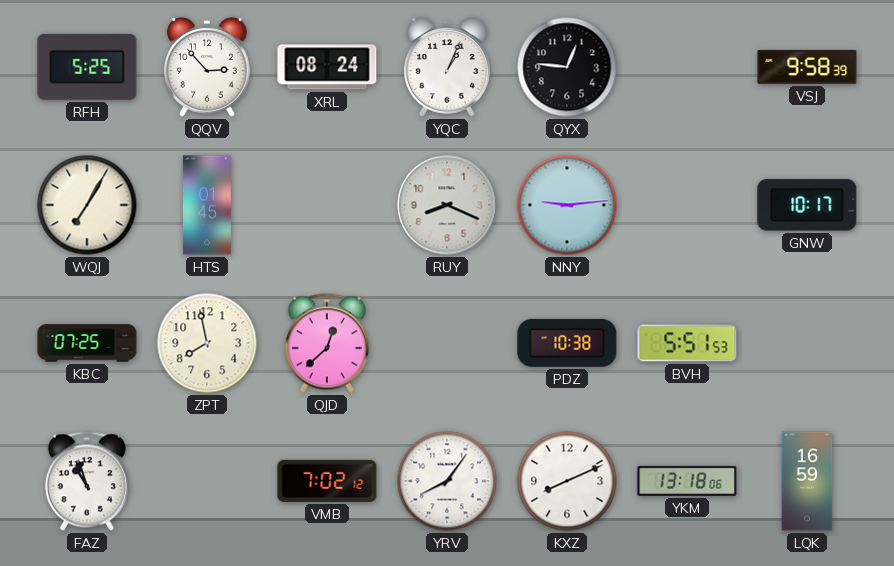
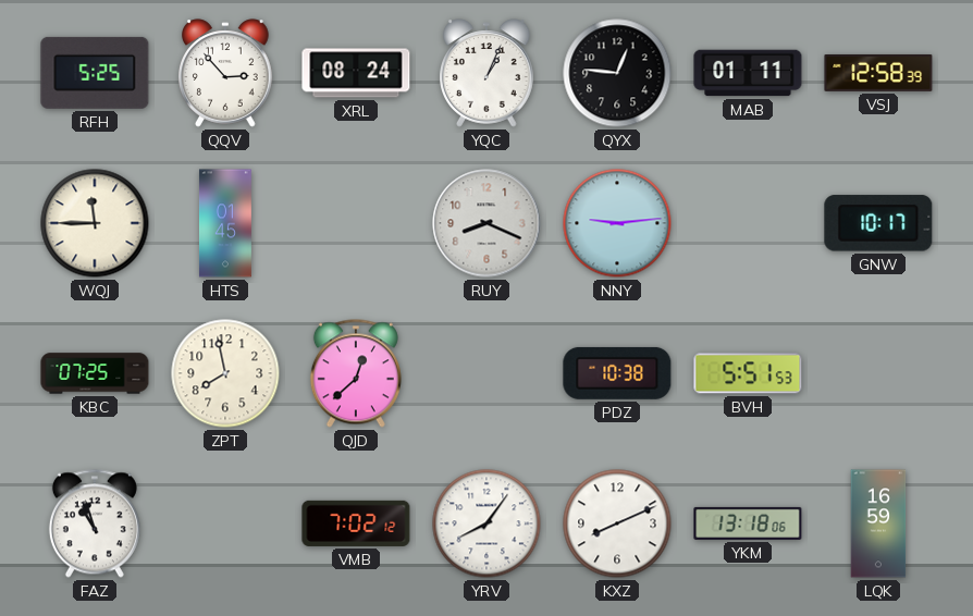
MAB: none -> 01:11
VSJ: 9:58 -> 12:58
WQJ: 7:05 -> 11:45
